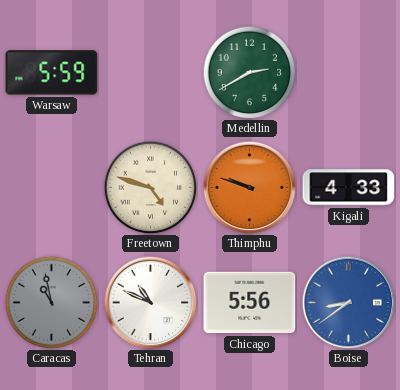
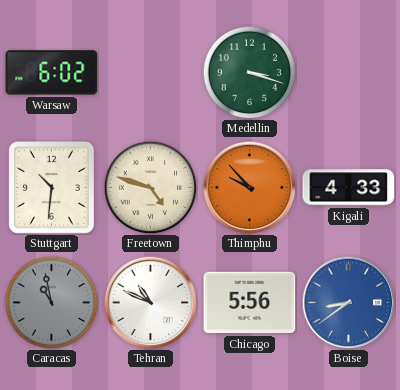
Warsaw: 5:59 -> 6:02
Medellin: 2:40 -> 3:18
Stuttgart: none -> 10:31
Thimphu: 9:48 -> 9:53
